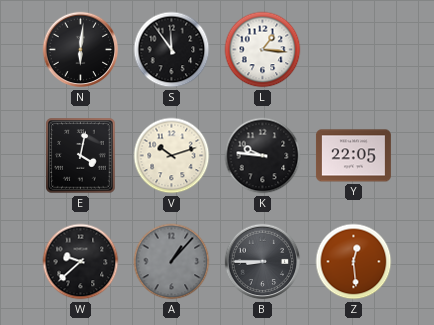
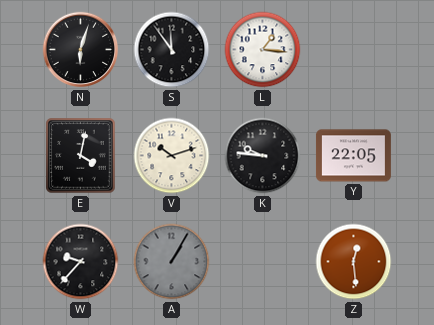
N: 6:01 -> 6:03
W: 9:38 -> 9:37
A: 1:07 -> 1:05
B: 8:45 -> none
